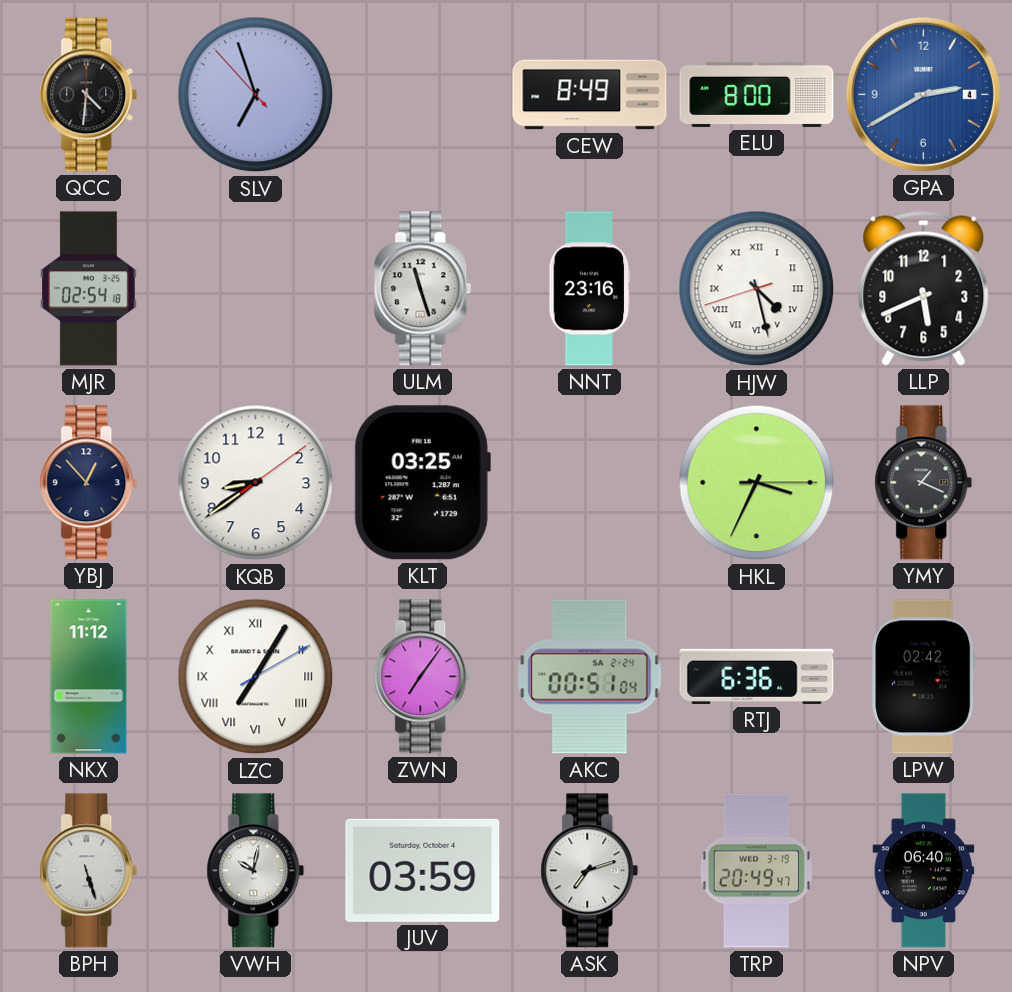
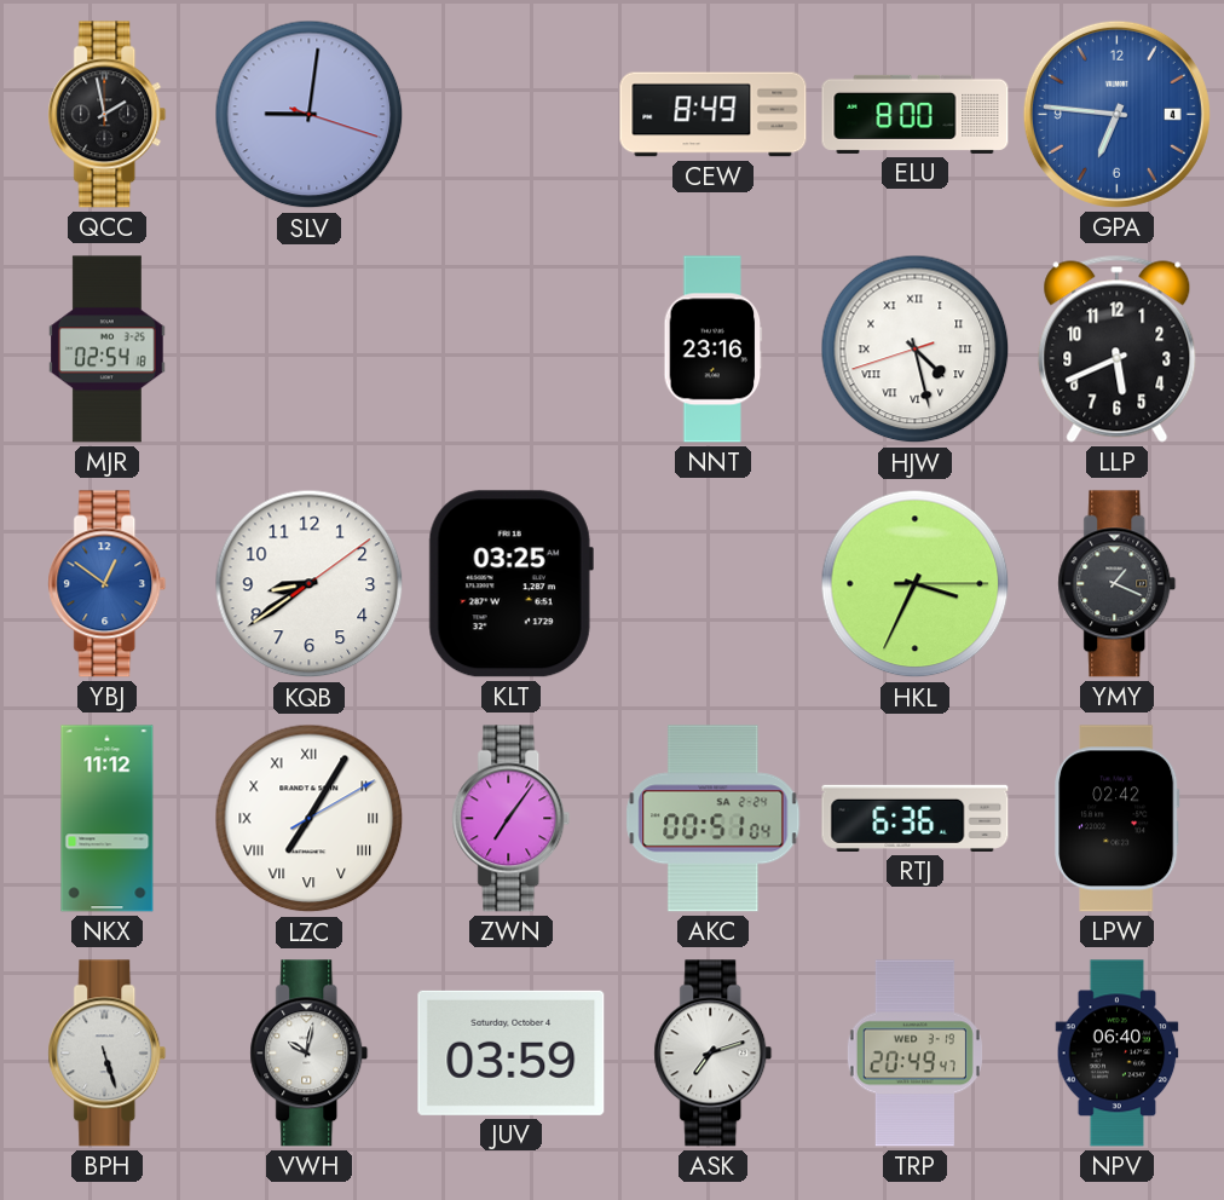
QCC: 4:31 -> 1:58
SLV: 6:56 -> 9:01
GPA: 2:40 -> 6:46
ULM: 11:27 -> none
YBJ: 12:53 -> 12:51
YBJ dial: navy -> blue
